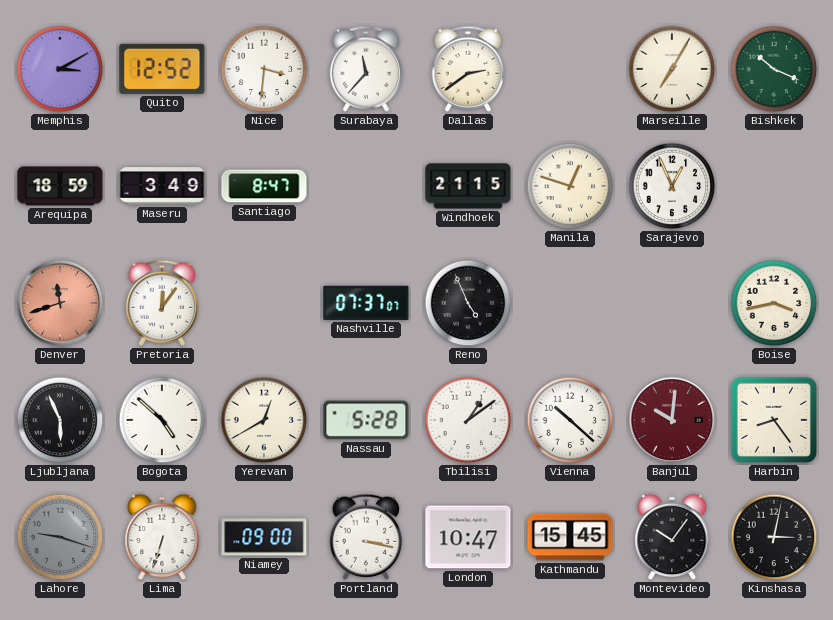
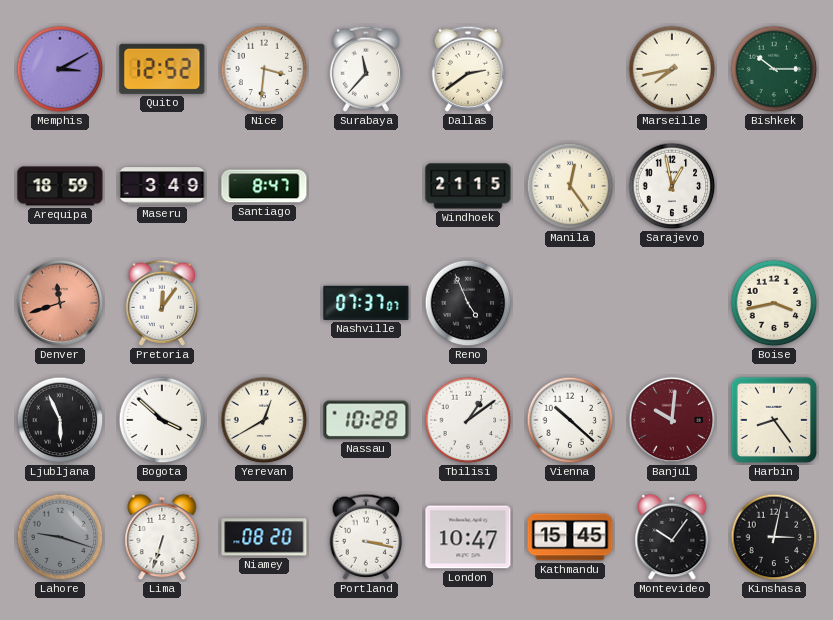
Marseille: 7:05 -> 7:43
Bishkek: 10:19 -> 10:15
Manila: 12:48 -> 12:24
Sarajevo: 12:56 -> 12:58
Bogota: 4:52 -> 3:52
Nassau: 5:28 -> 10:28
Niamey: 09:00 -> 08:20
